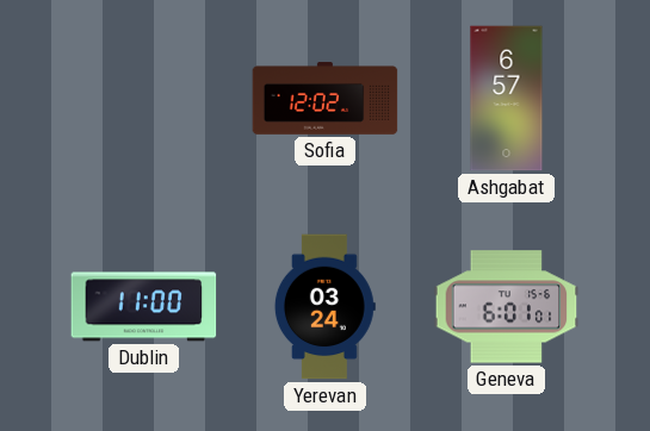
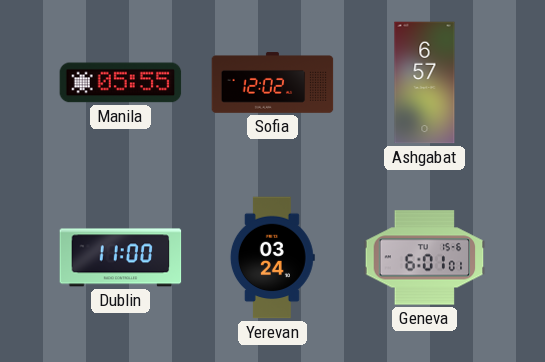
Manila: none -> 05:55
